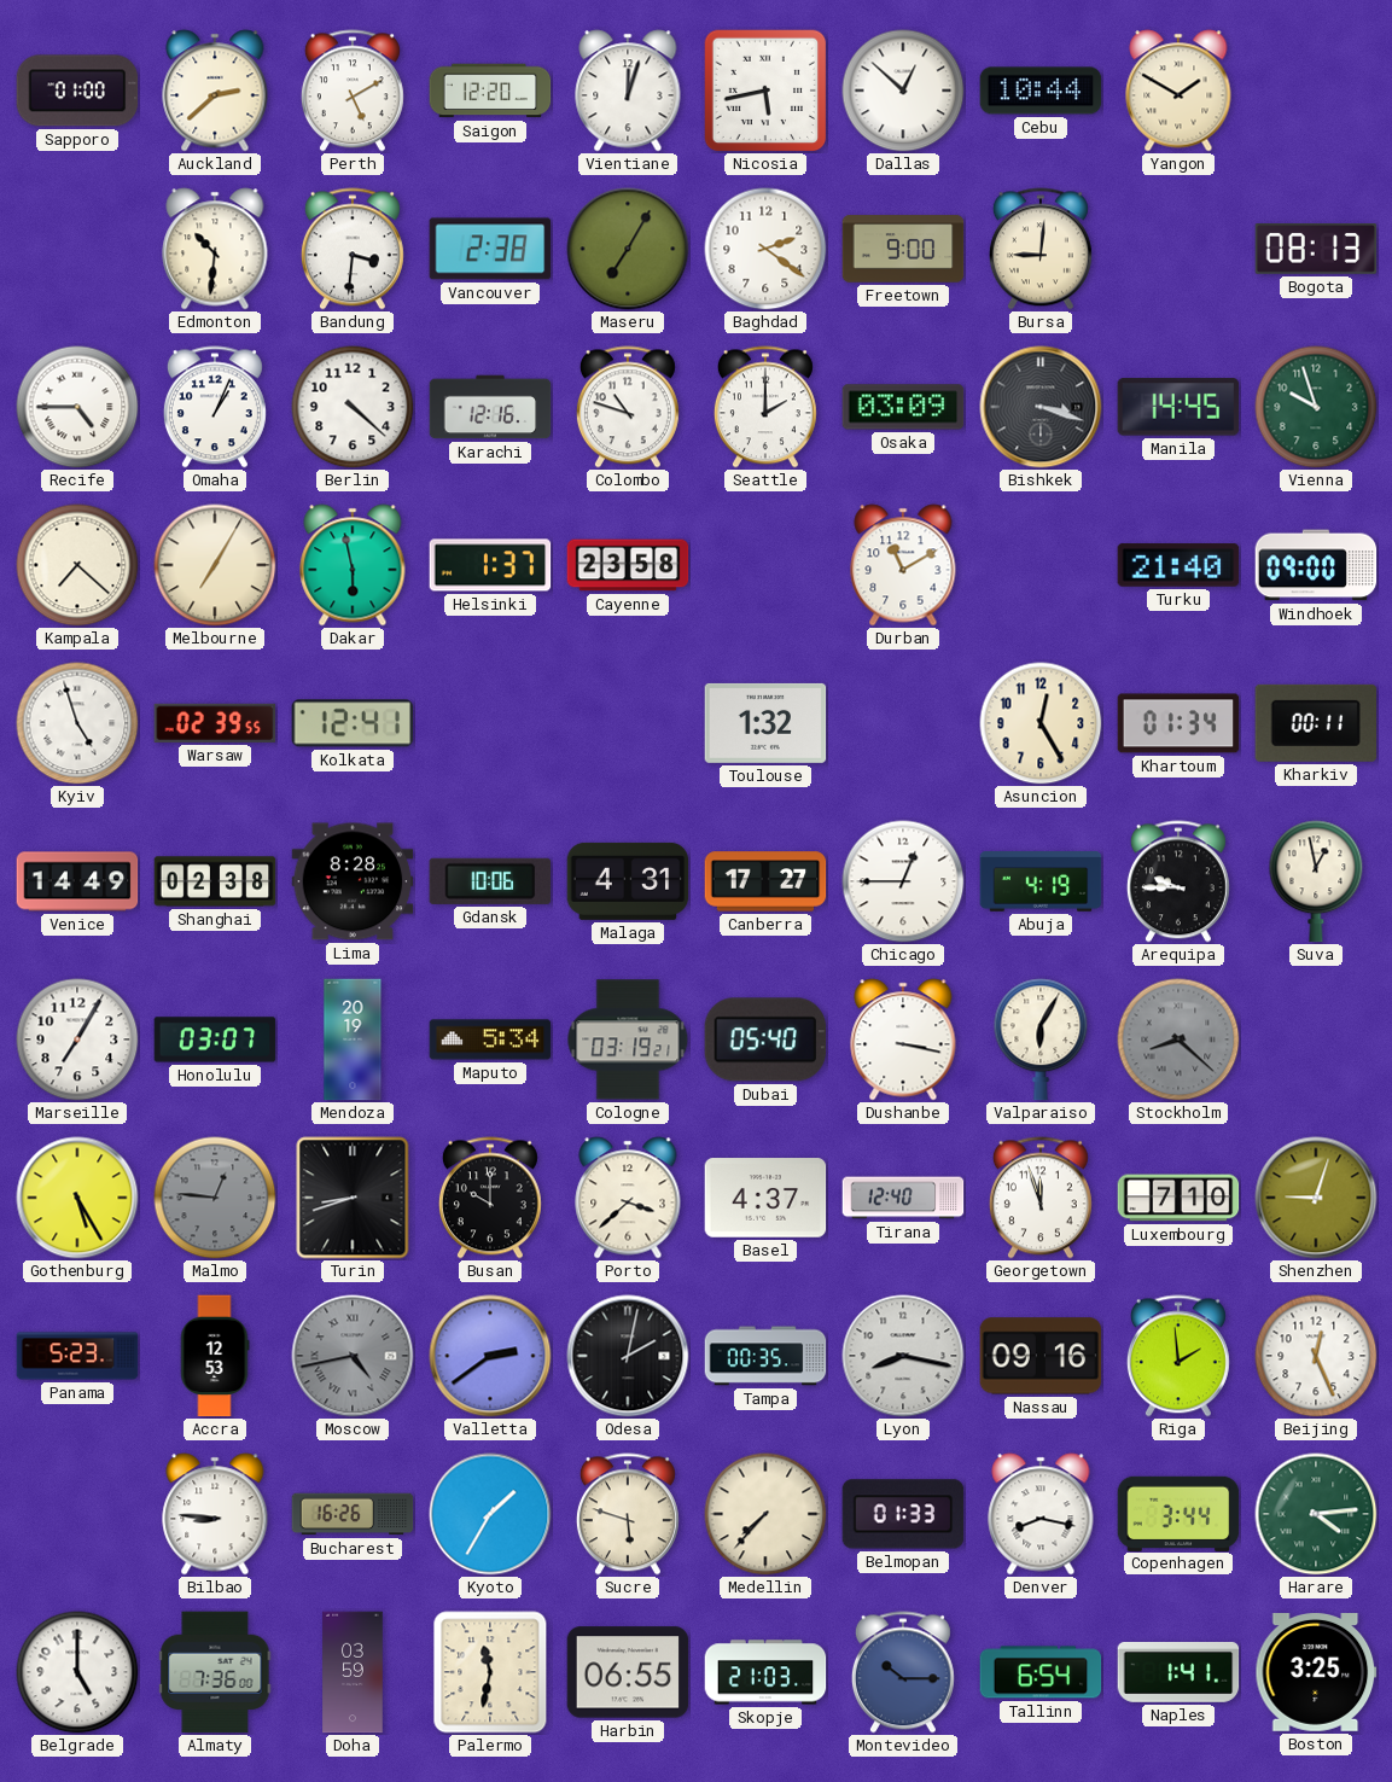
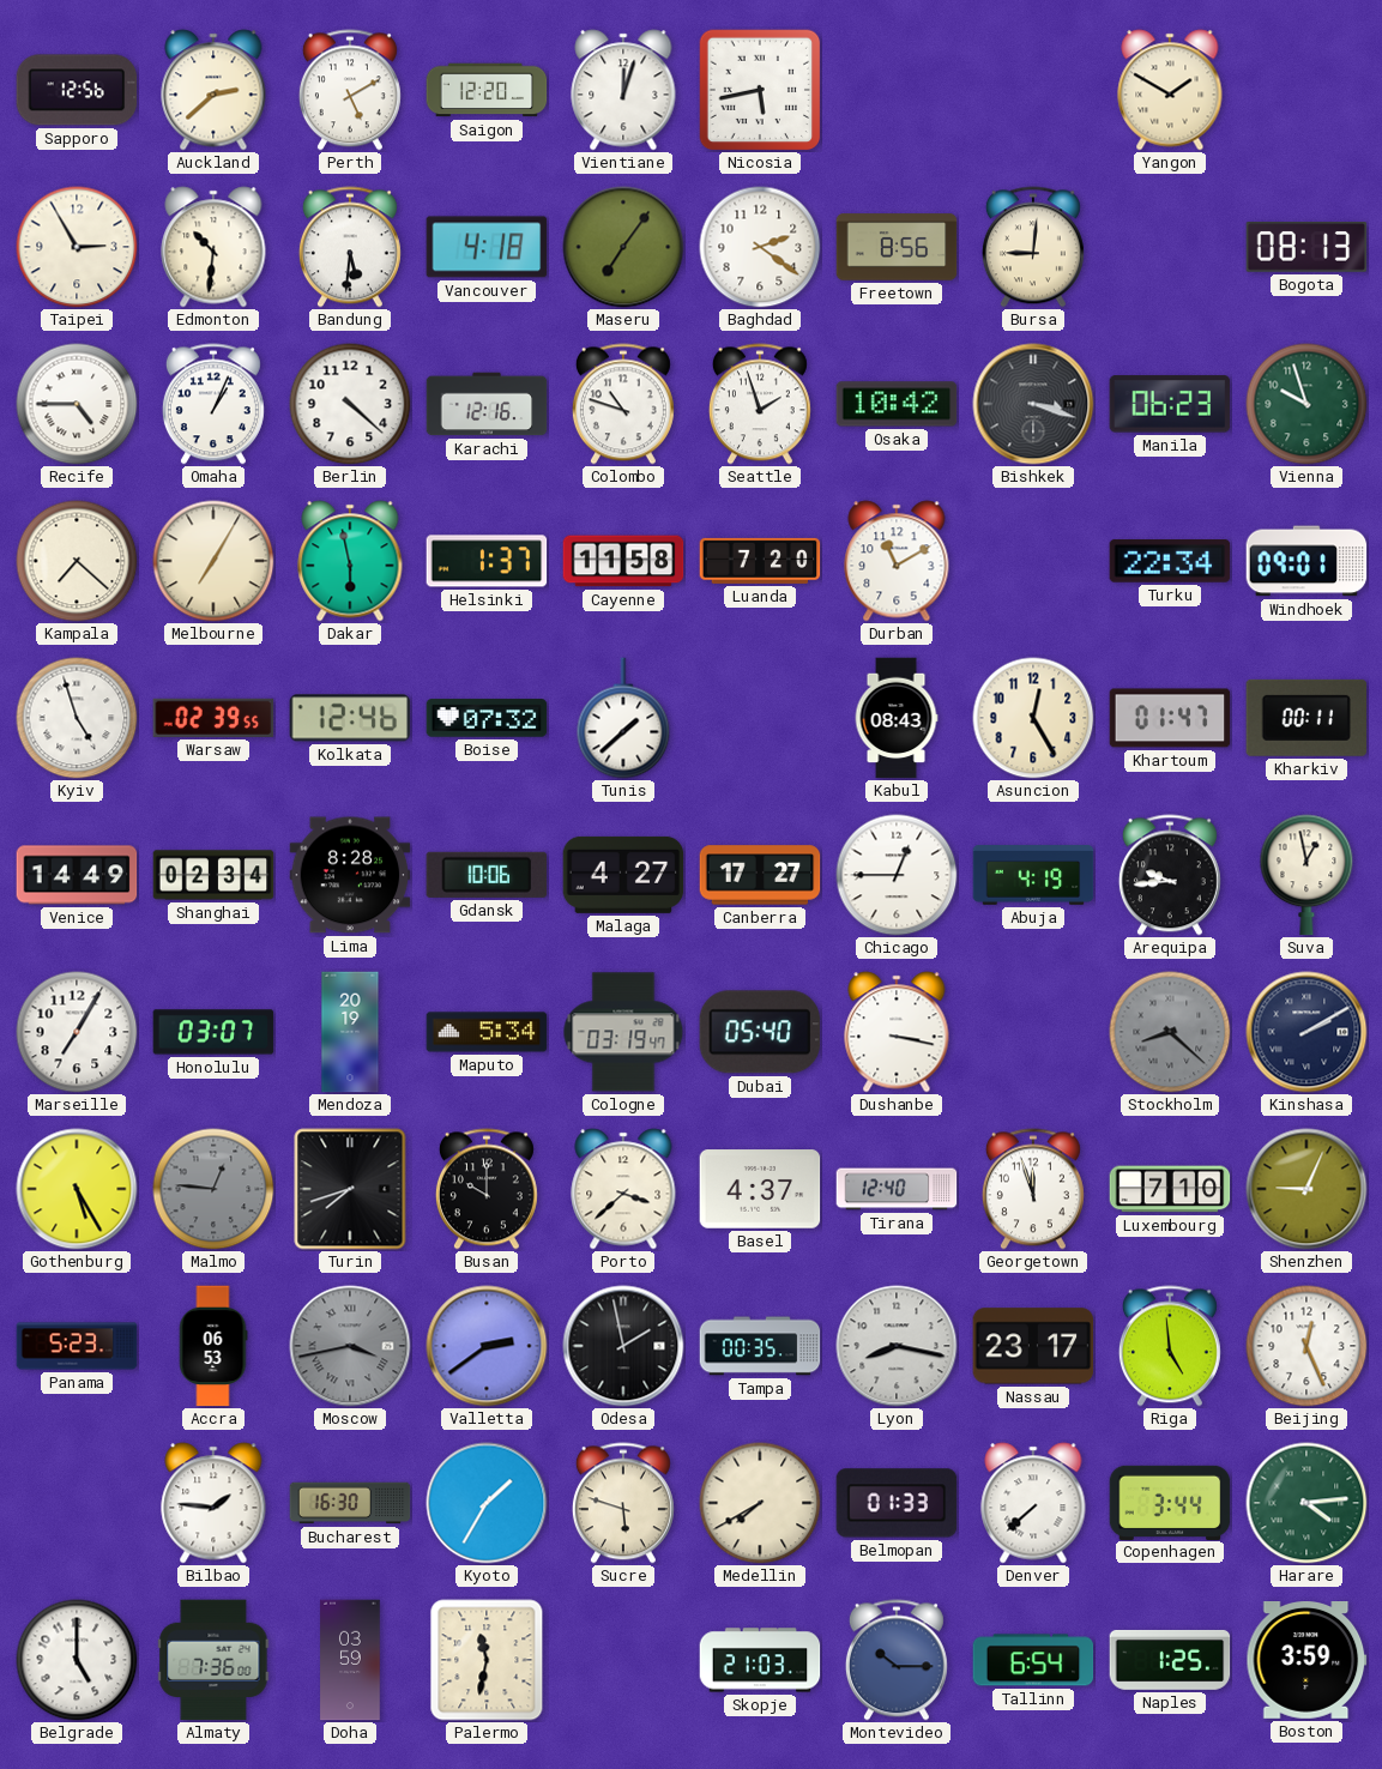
Sapporo: 01:00 -> 12:56
Dallas: 12:52 -> none
Cebu: 10:44 -> none
Taipei: none -> 2:55
Bandung: 3:31 -> 5:31
Vancouver: 2:38 -> 4:18
Maseru: 7:05 -> 7:06
Freetown: 9:00 -> 8:56
Seattle: 2:00 -> 1:57
Osaka: 03:09 -> 10:42
Manila: 14:45 -> 06:23
Cayenne: 23:58 -> 11:58
Luanda: none -> 7:20
Turku: 21:40 -> 22:34
Windhoek: 09:00 -> 09:01
Kolkata: 12:41 -> 12:46
Boise: none -> 07:32
Tunis: none -> 1:38
Toulouse: 1:32 -> none
Kabul: none -> 08:43
Khartoum: 01:34 -> 01:47
Shanghai: 02:38 -> 02:34
Malaga: 4:31 -> 4:27
Arequipa: 9:45 -> 9:44
Cologne: 03:19:21 -> 03:19:47
Valparaiso: 6:05 -> none
Kinshasa: none -> 2:10
Turin: 8:42 -> 7:42
Shenzhen: 9:03 -> 9:04
Accra: 12:53 -> 06:53
Moscow: 4:43 -> 3:43
Odesa: 2:02 -> 1:58
Nassau: 09:16 -> 23:17
Riga: 1:59 -> 4:59
Bilbao: 8:46 -> 1:46
Bucharest: 16:26 -> 16:30
Medellin: 7:37 -> 7:40
Denver: 8:17 -> 7:38
Harbin: 06:55 -> none
Naples: 1:41 -> 1:25
Boston: 3:25 -> 3:59
